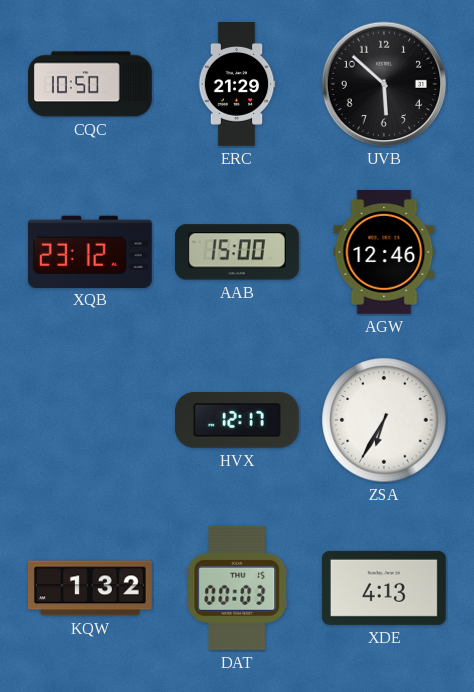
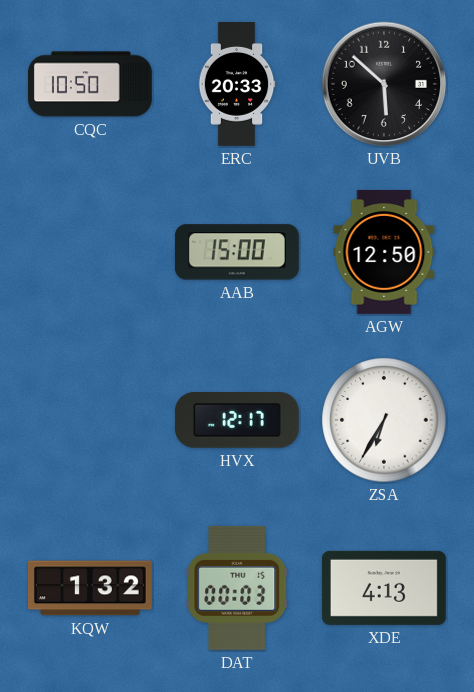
ERC: 21:29 -> 20:33
XQB: 23:12 -> none
AGW: 12:46 -> 12:50
